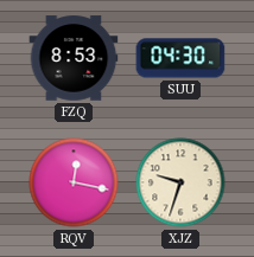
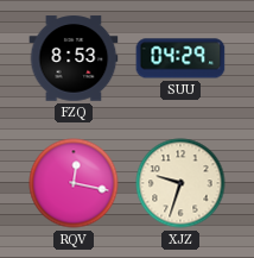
SUU: 04:30 -> 04:29
